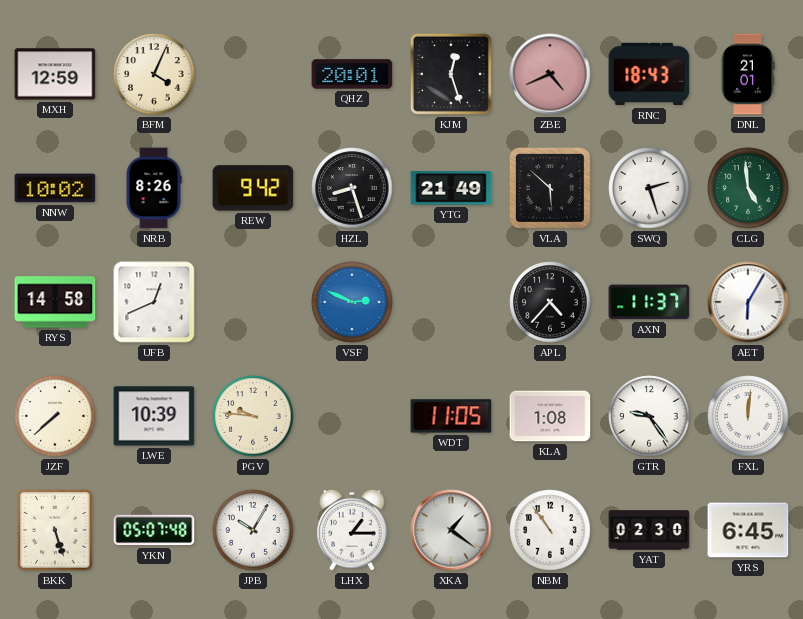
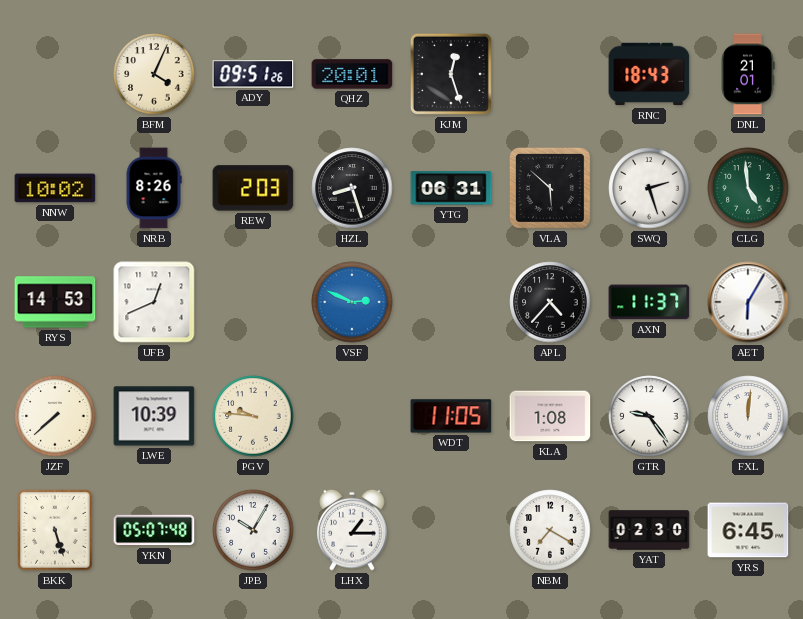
MXH: 12:59 -> none
ADY: none -> 09:51
ZBE: 4:41 -> none
REW: 9:42 -> 2:03
YTG: 21:49 -> 06:31
RYS: 14:58 -> 14:53
XKA: 1:21 -> none
NBM: 10:54 -> 7:20
